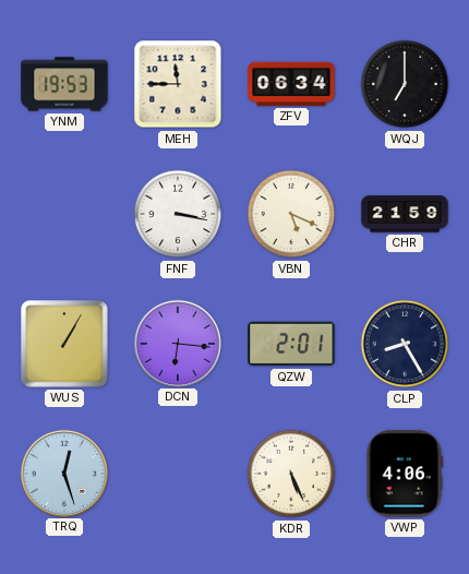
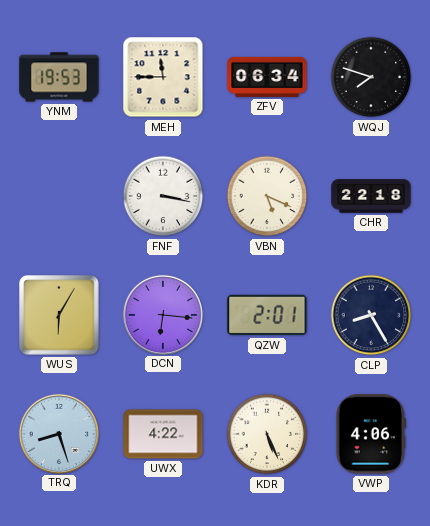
WQJ: 7:00 -> 7:48
CHR: 21:59 -> 22:18
WUS: 1:05 -> 6:05
TRQ: 12:27 -> 8:27
UWX: none -> 4:22
